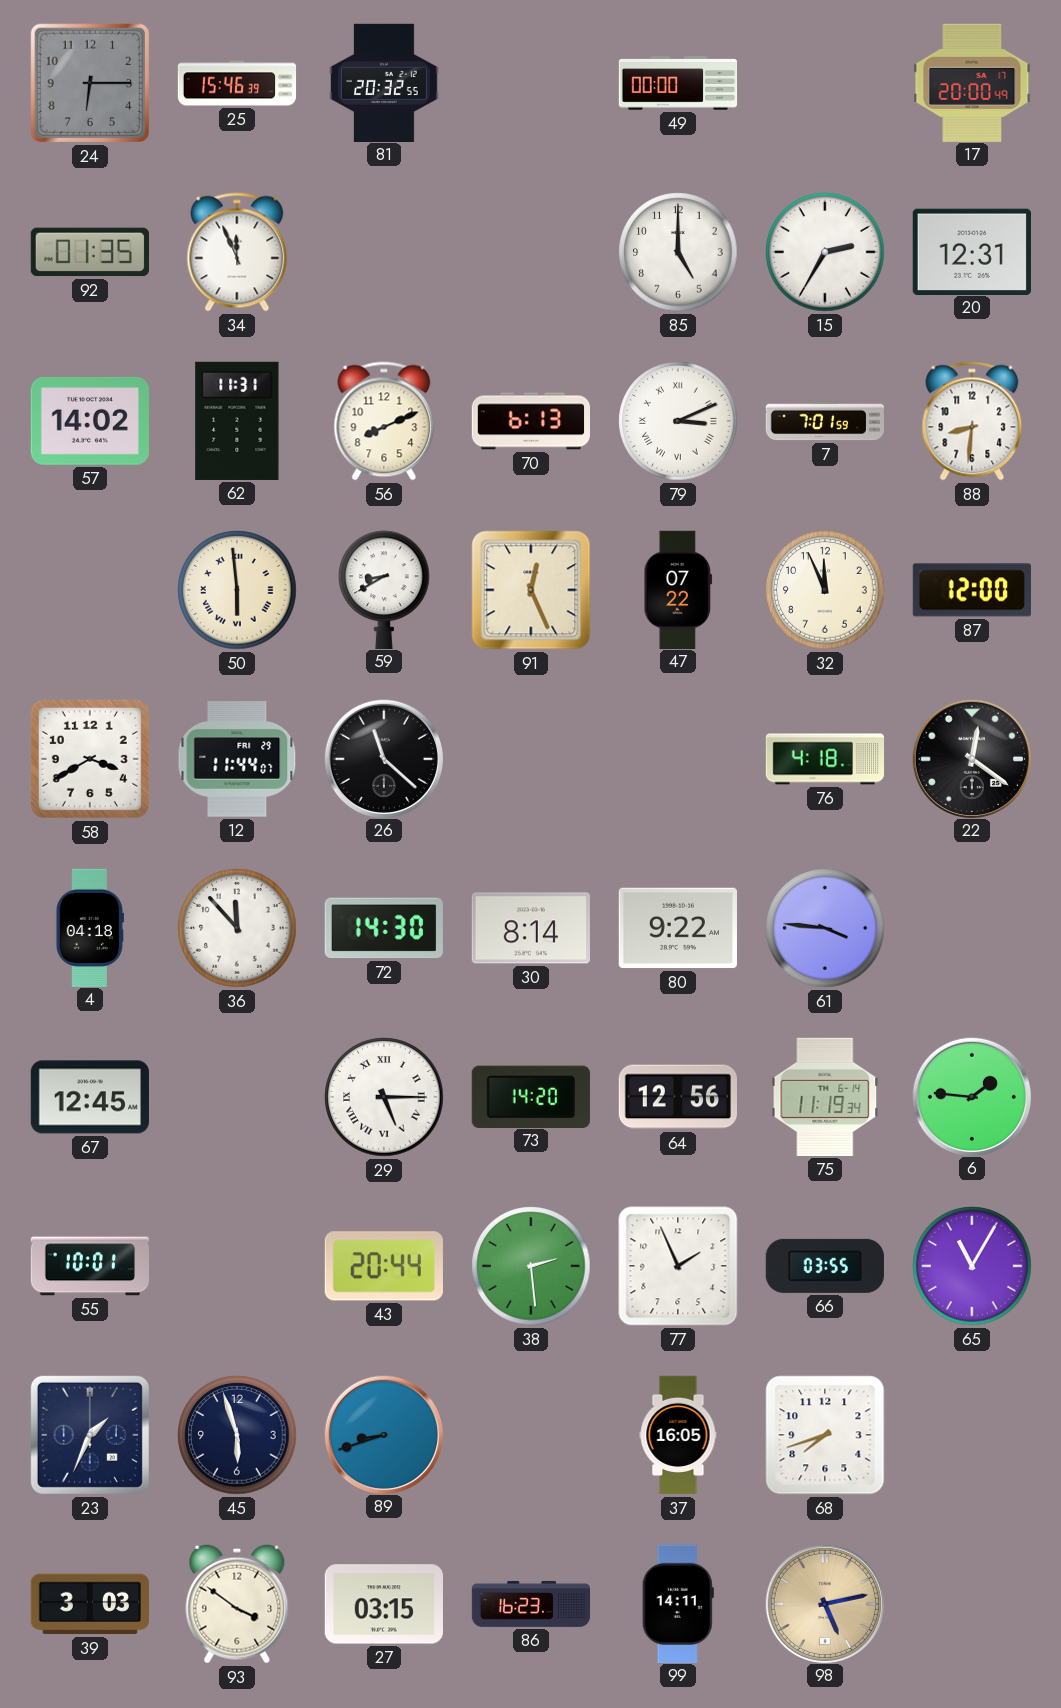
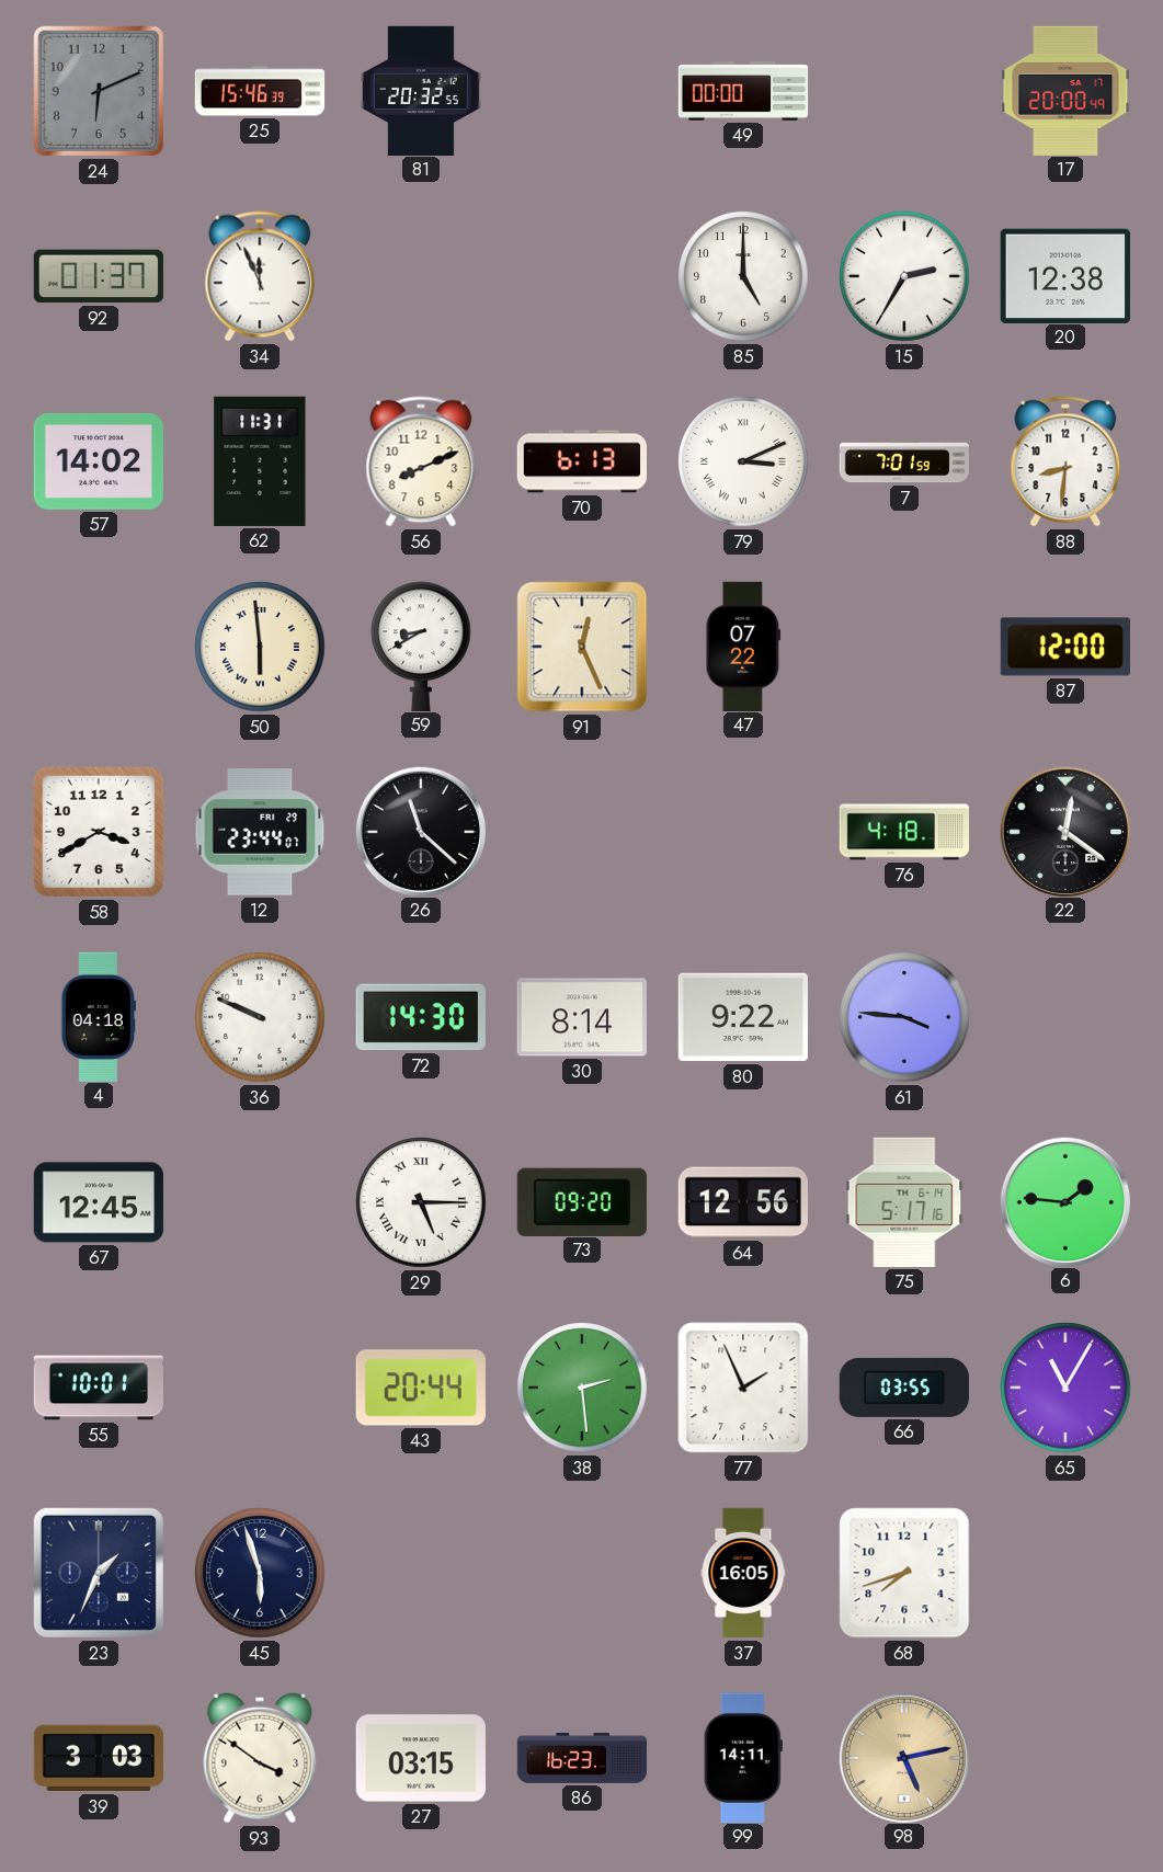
24: 6:15 -> 6:11
92: 01:35 -> 01:37
20: 12:31 -> 12:38
32: 11:56 -> none
12: 11:44 -> 23:44
36: 11:53 -> 9:49
73: 14:20 -> 09:20
75: 11:19 -> 5:17
89: 8:42 -> none
